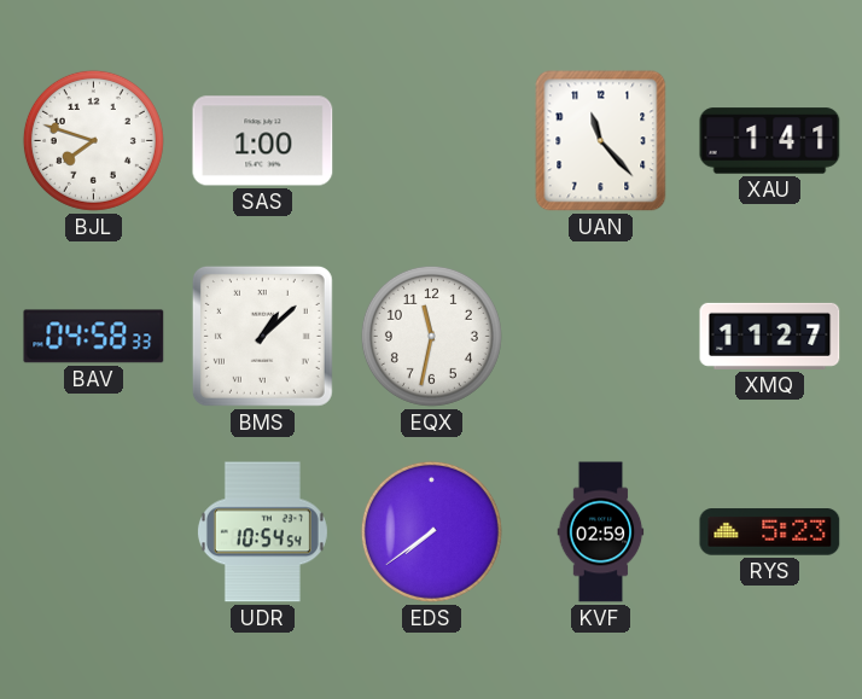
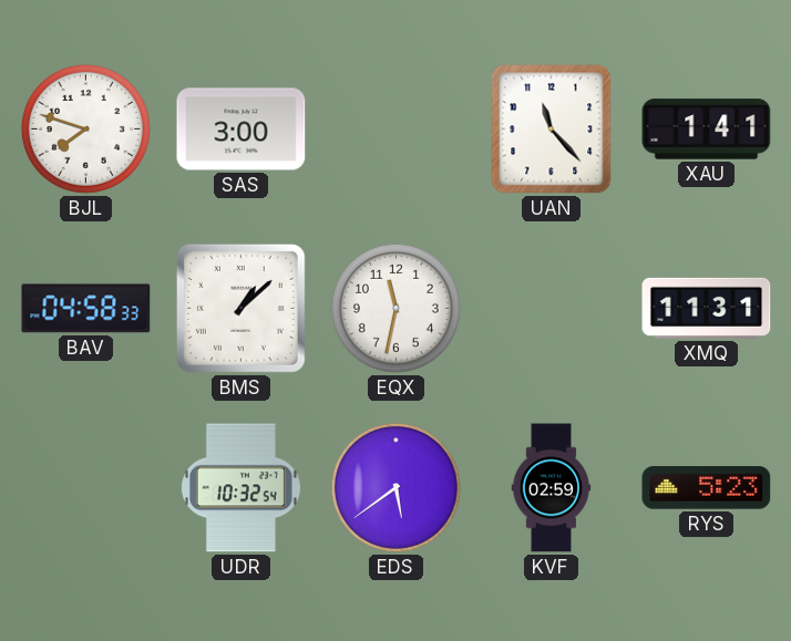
SAS: 1:00 -> 3:00
XMQ: 11:27 -> 11:31
UDR: 10:54 -> 10:32
EDS: 7:39 -> 5:39
